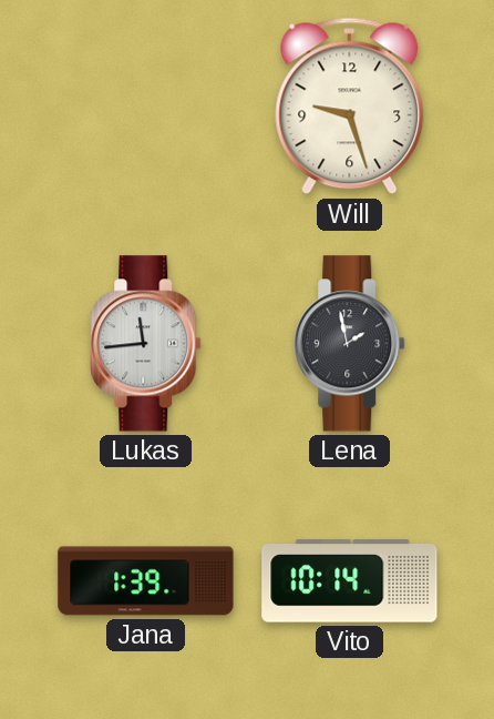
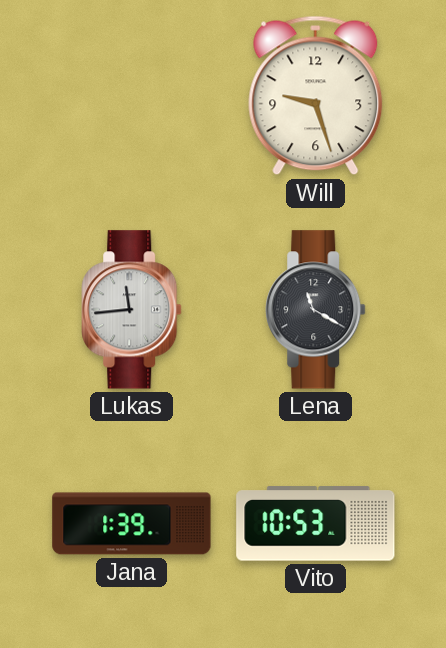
Lena: 1:58 -> 11:20
Vito: 10:14 -> 10:53
